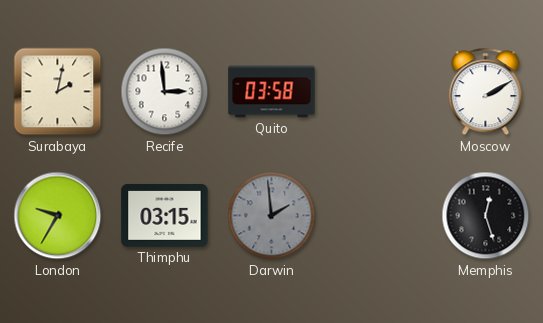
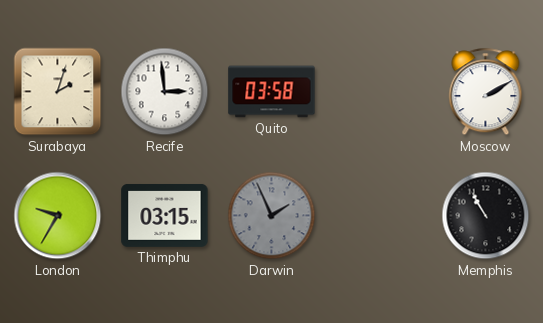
Surabaya: 2:02 -> 2:03
Darwin: 1:59 -> 1:56
Memphis: 12:27 -> 10:55
